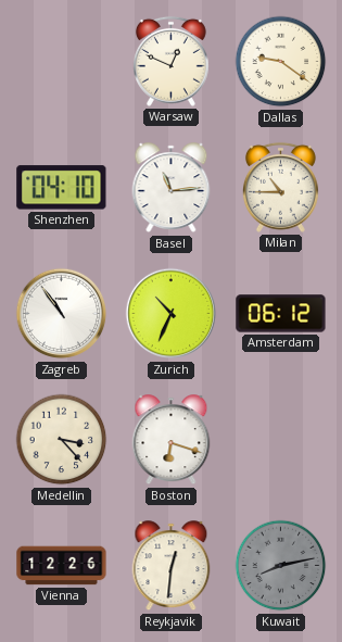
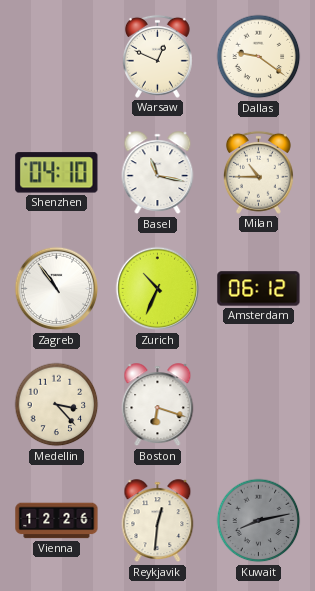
Basel: 11:14 -> 11:17
